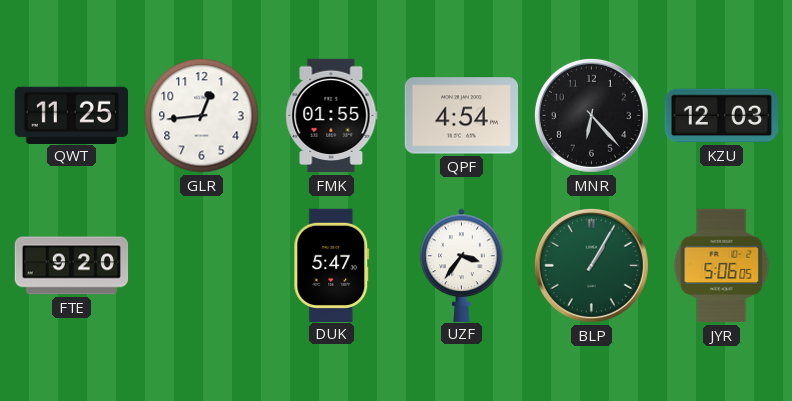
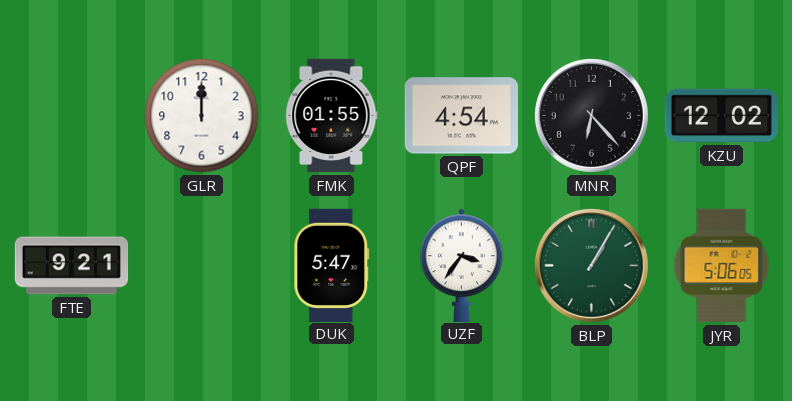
QWT: 11:25 -> none
GLR: 12:44 -> 12:00
KZU: 12:03 -> 12:02
FTE: 9:20 -> 9:21
